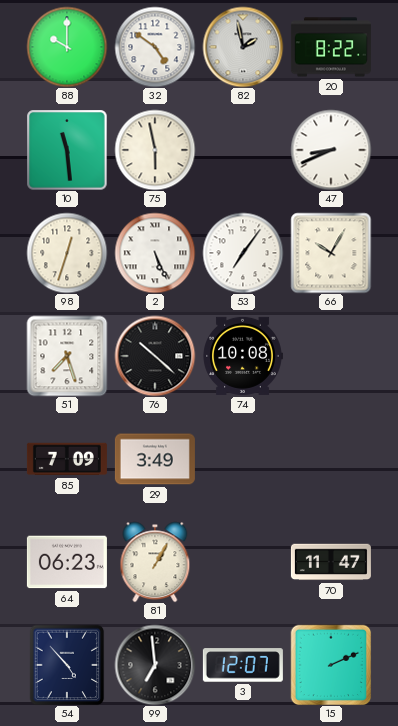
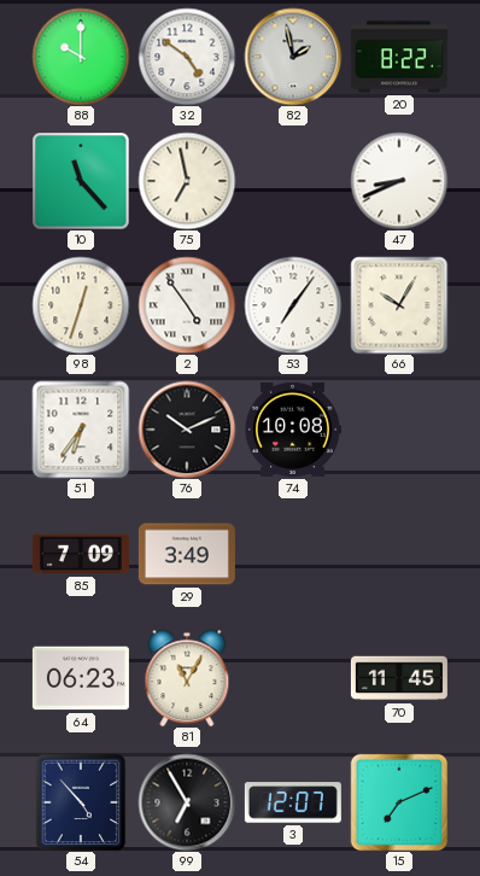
10: 11:29 -> 11:23
75: 5:58 -> 6:58
2: 5:26 -> 4:54
51: 7:27 -> 6:36
76: 10:22 -> 10:11
81: 1:05 -> 11:05
70: 11:47 -> 11:45
99: 6:59 -> 6:55
15: 2:11 -> 7:11
